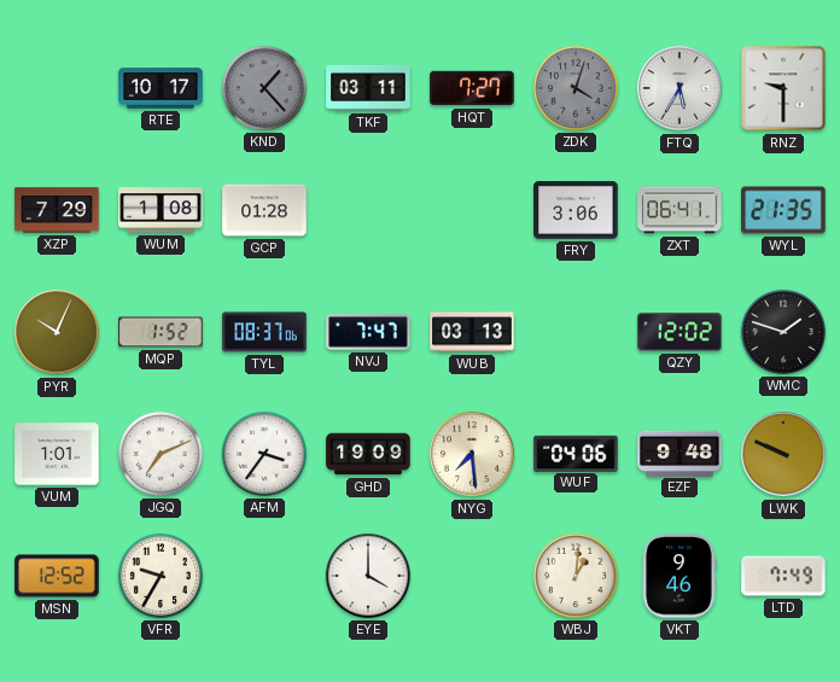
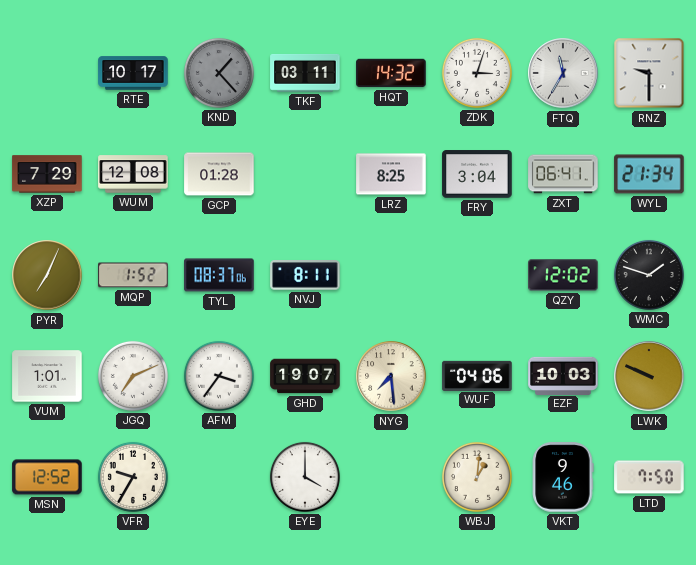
HQT: 7:27 -> 14:32
ZDK: 4:03 -> 3:03
ZDK dial: grey -> white
FTQ: 5:35 -> 11:35
WUM: 1:08 -> 12:08
LRZ: none -> 8:25
FRY: 3:06 -> 3:04
WYL: 21:35 -> 21:34
PYR: 10:04 -> 7:04
NVJ: 7:47 -> 8:11
WUB: 03:13 -> none
GHD: 19:09 -> 19:07
EZF: 9:48 -> 10:03
LTD: 7:49 -> 7:50
